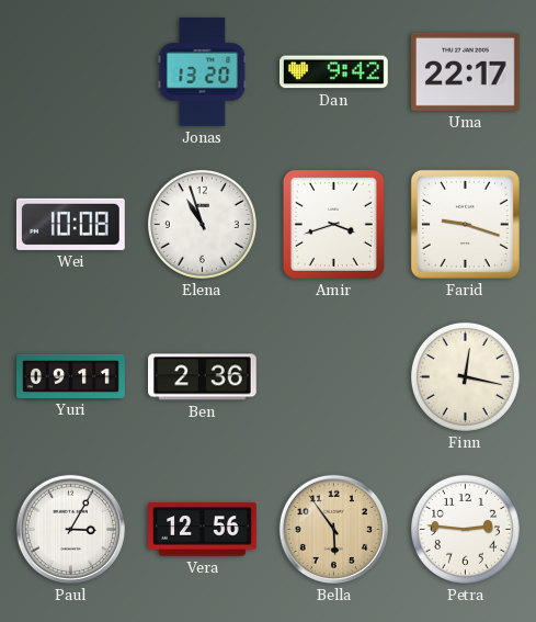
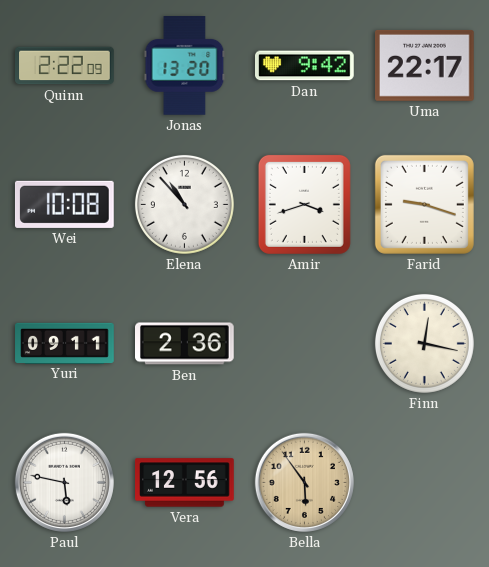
Quinn: none -> 2:22
Elena: 10:57 -> 10:53
Paul: 3:05 -> 5:47
Petra: 2:46 -> none
